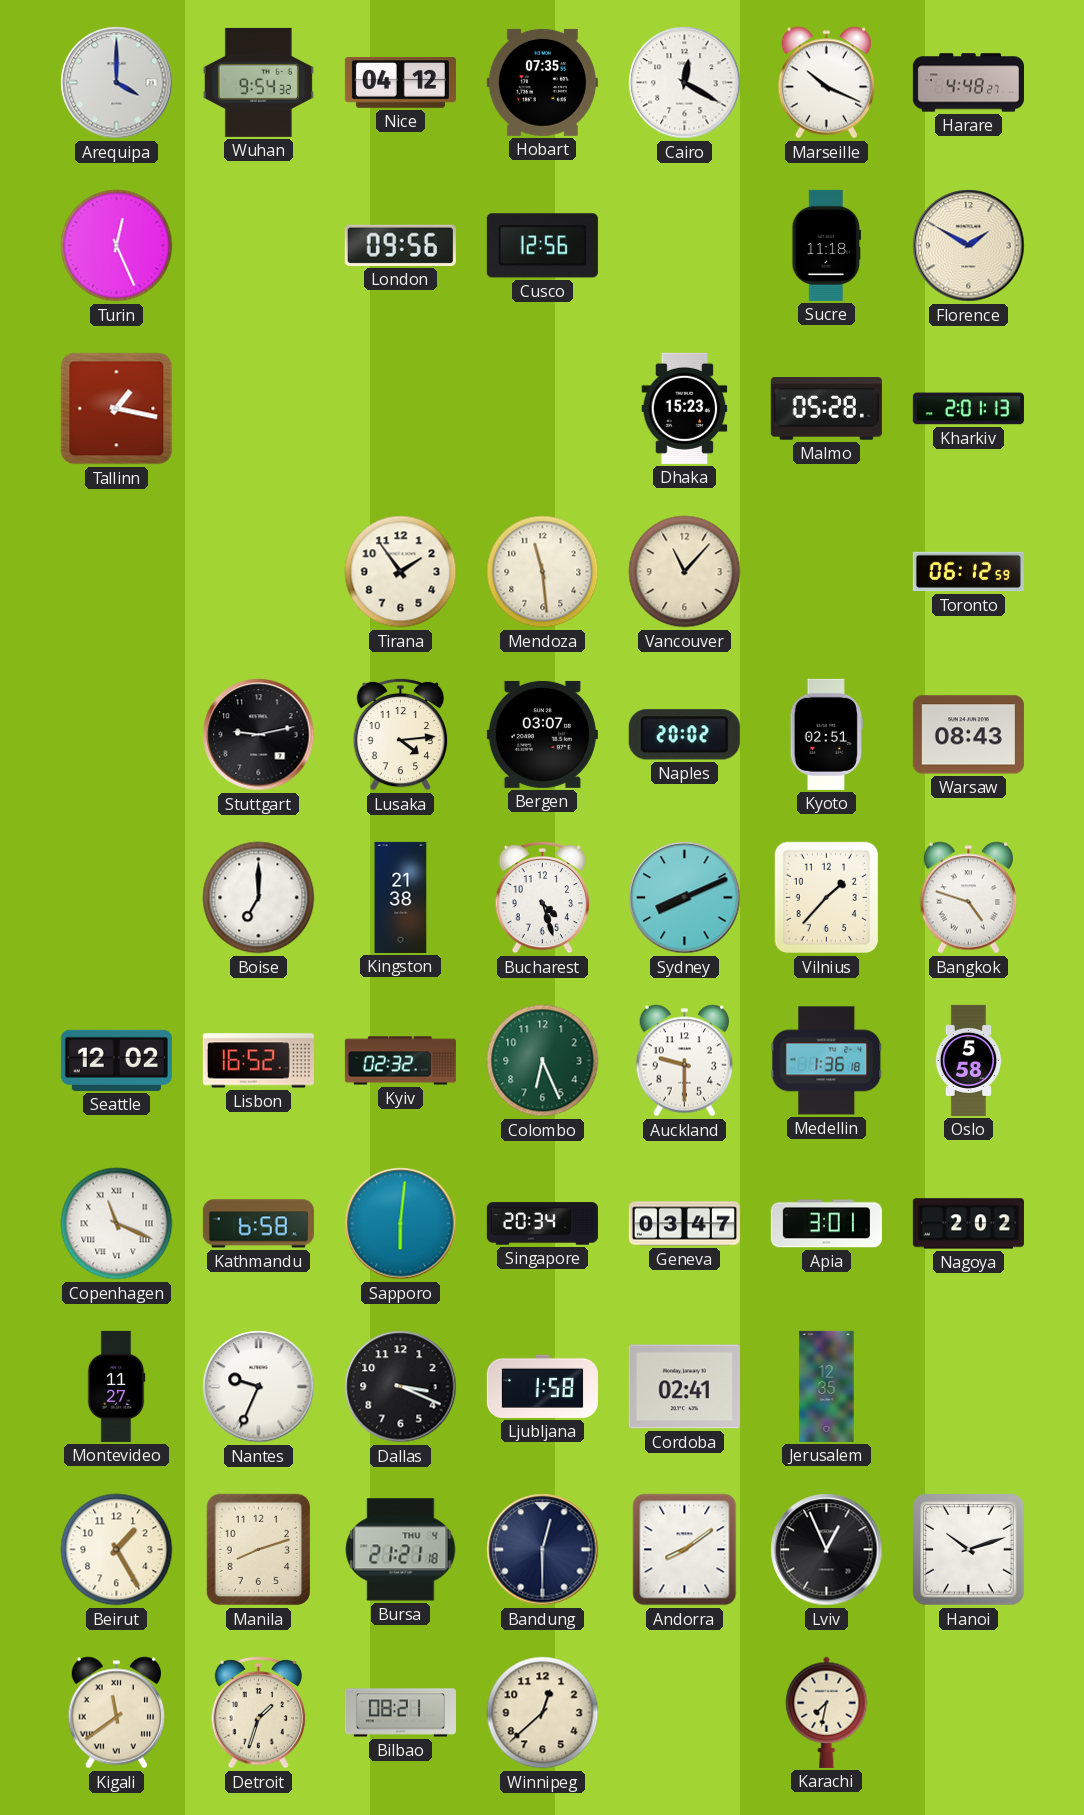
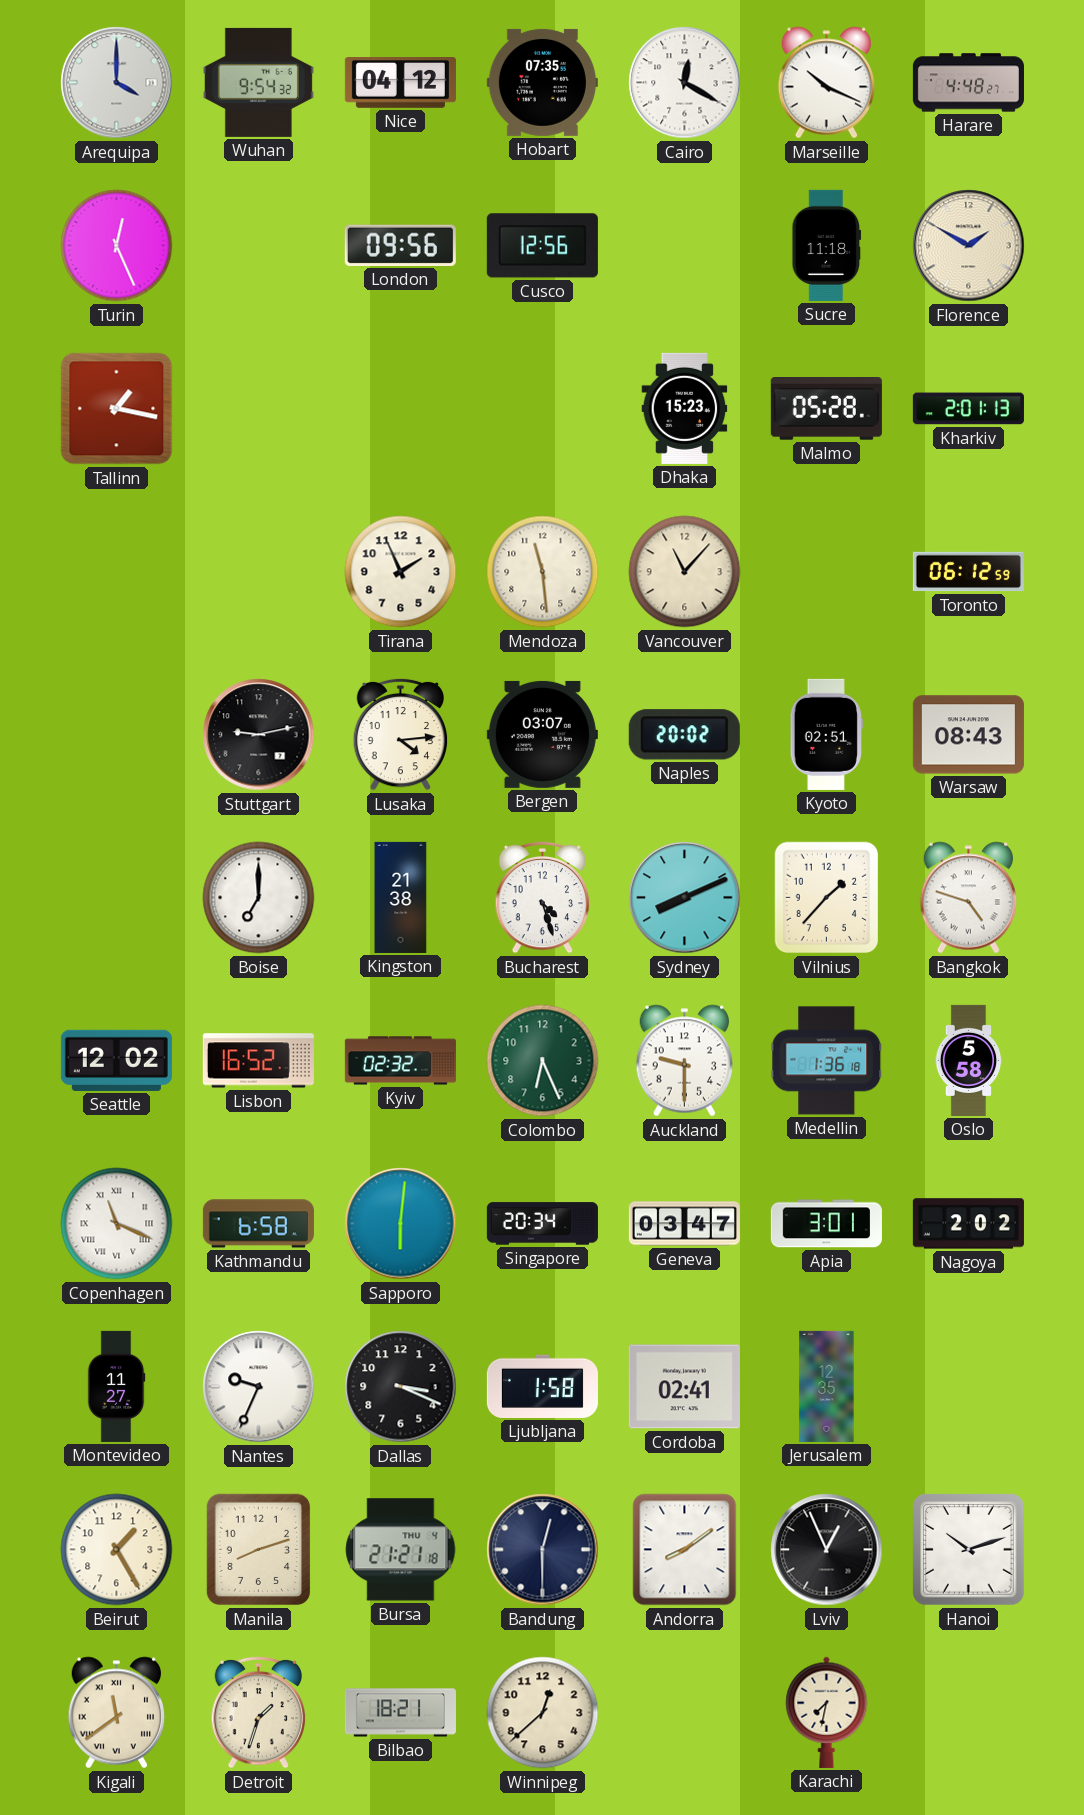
Tirana: 1:54 -> 1:56
Bilbao: 08:21 -> 18:21
